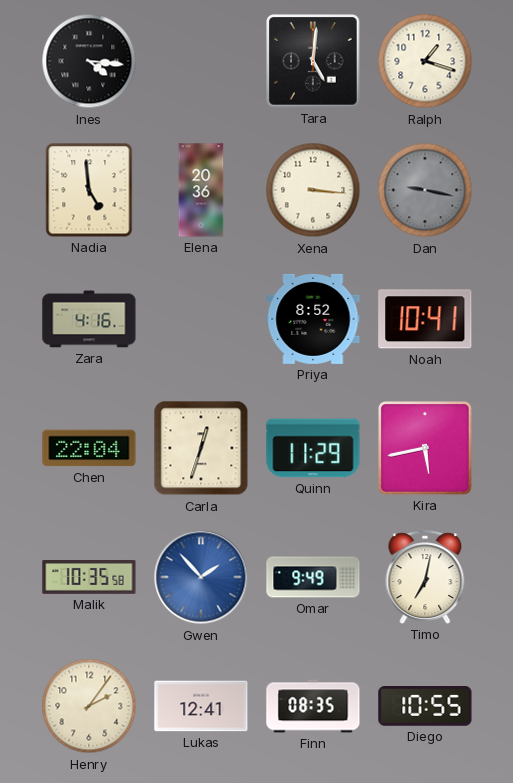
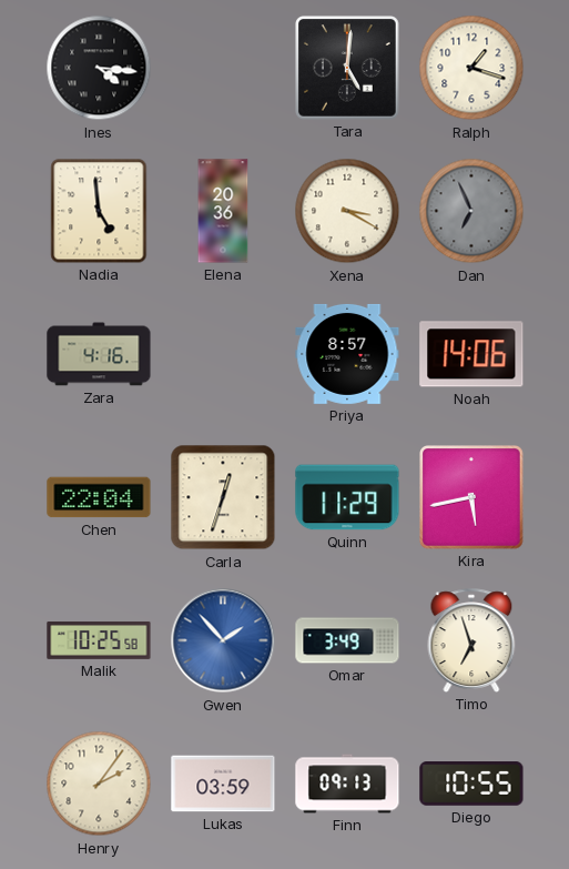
Xena: 3:16 -> 3:20
Dan: 9:17 -> 6:56
Priya: 8:52 -> 8:57
Noah: 10:41 -> 14:06
Malik: 10:35 -> 10:25
Omar: 9:49 -> 3:49
Timo: 7:02 -> 6:57
Lukas: 12:41 -> 03:59
Finn: 08:35 -> 09:13
